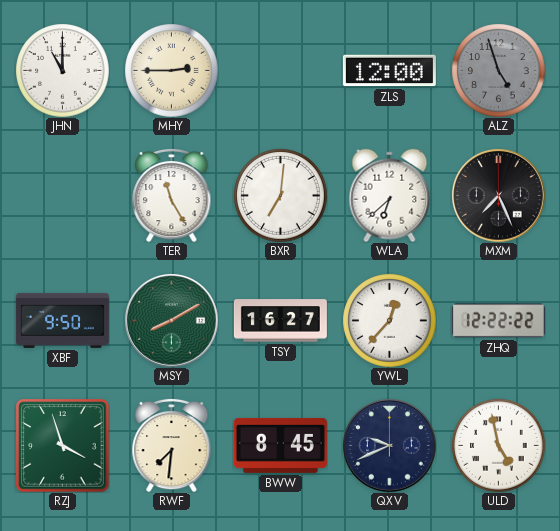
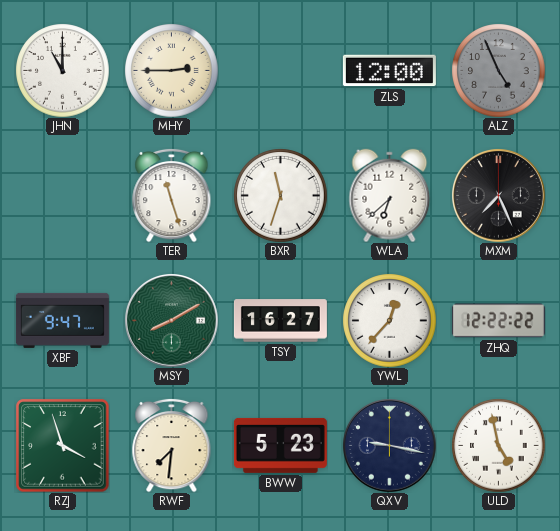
ALZ: 4:57 -> 4:56
TER: 11:25 -> 11:27
BXR: 7:01 -> 11:33
XBF: 9:50 -> 9:47
BWW: 8:45 -> 5:23
QXV: 9:41 -> 9:17
